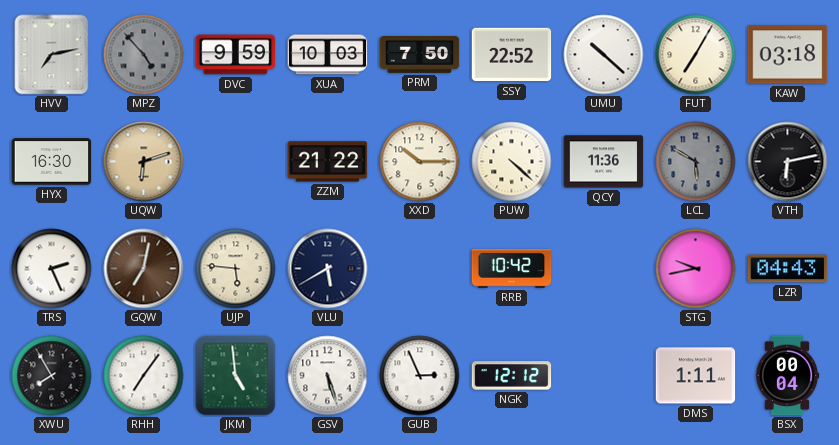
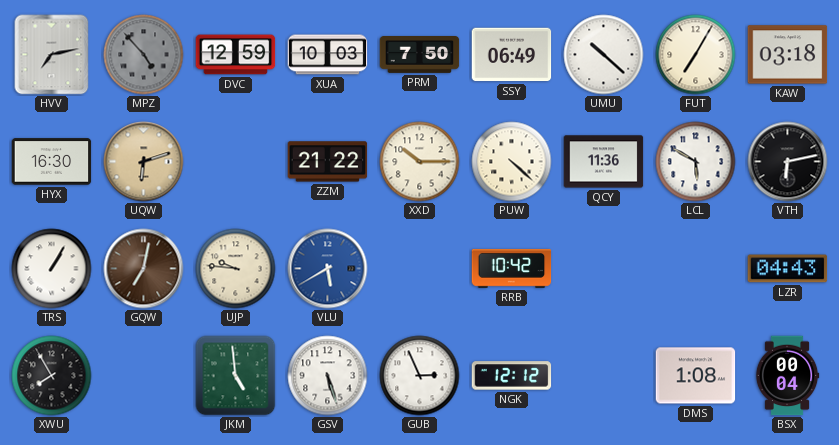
DVC: 9:59 -> 12:59
SSY: 22:52 -> 06:49
LCL dial: grey -> white
TRS: 2:26 -> 1:05
UJP: 5:46 -> 9:46
VLU dial: navy -> blue
STG: 9:43 -> none
RHH: 7:06 -> none
DMS: 1:11 -> 1:08
